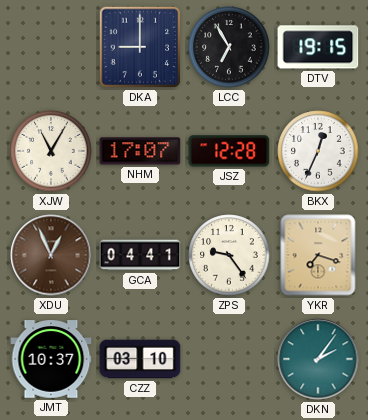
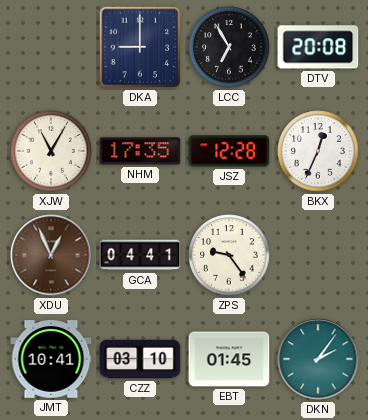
DTV: 19:15 -> 20:08
NHM: 17:07 -> 17:35
YKR: 7:18 -> none
JMT: 10:37 -> 10:41
EBT: none -> 01:45
